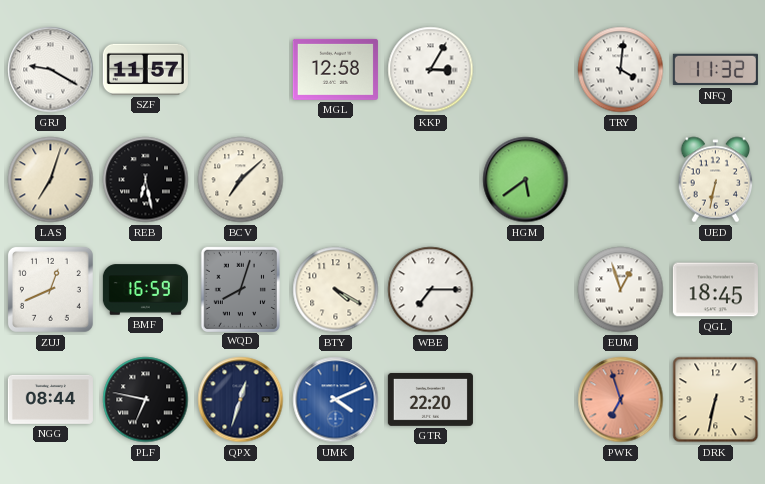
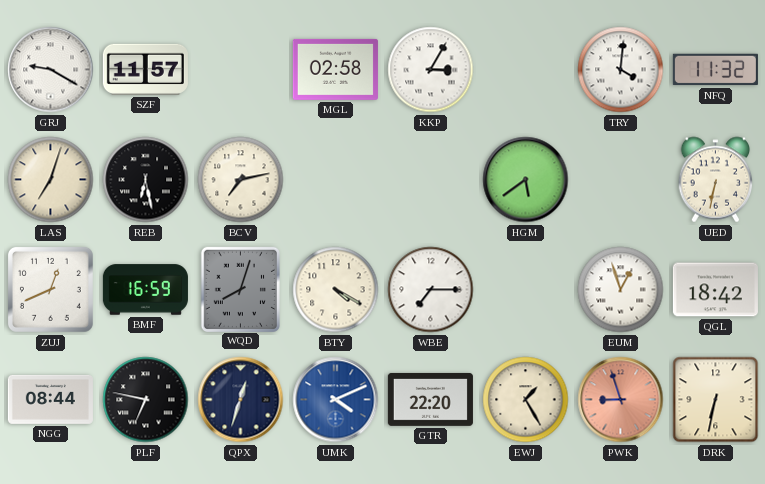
MGL: 12:58 -> 02:58
BCV: 7:08 -> 7:13
QGL: 18:45 -> 18:42
EWJ: none -> 1:25
PWK: 6:57 -> 8:57
